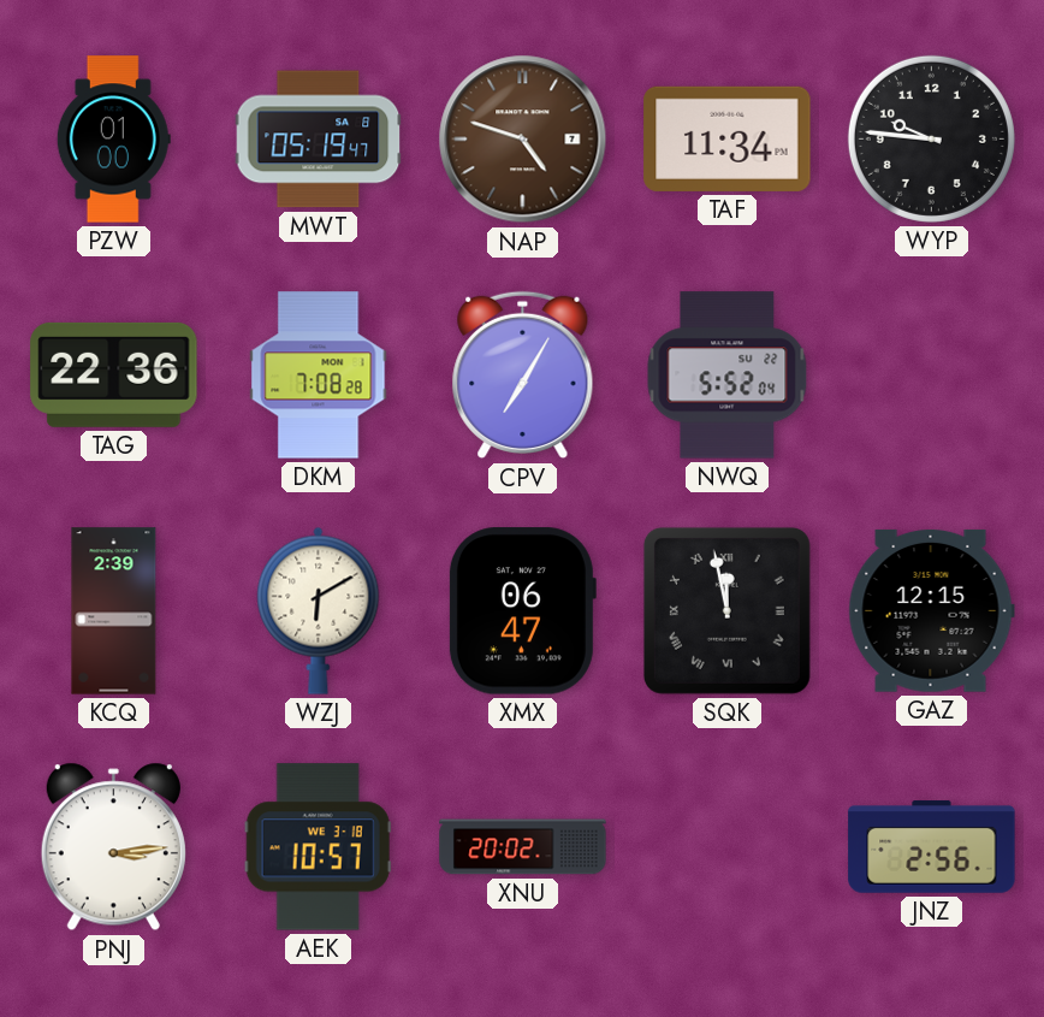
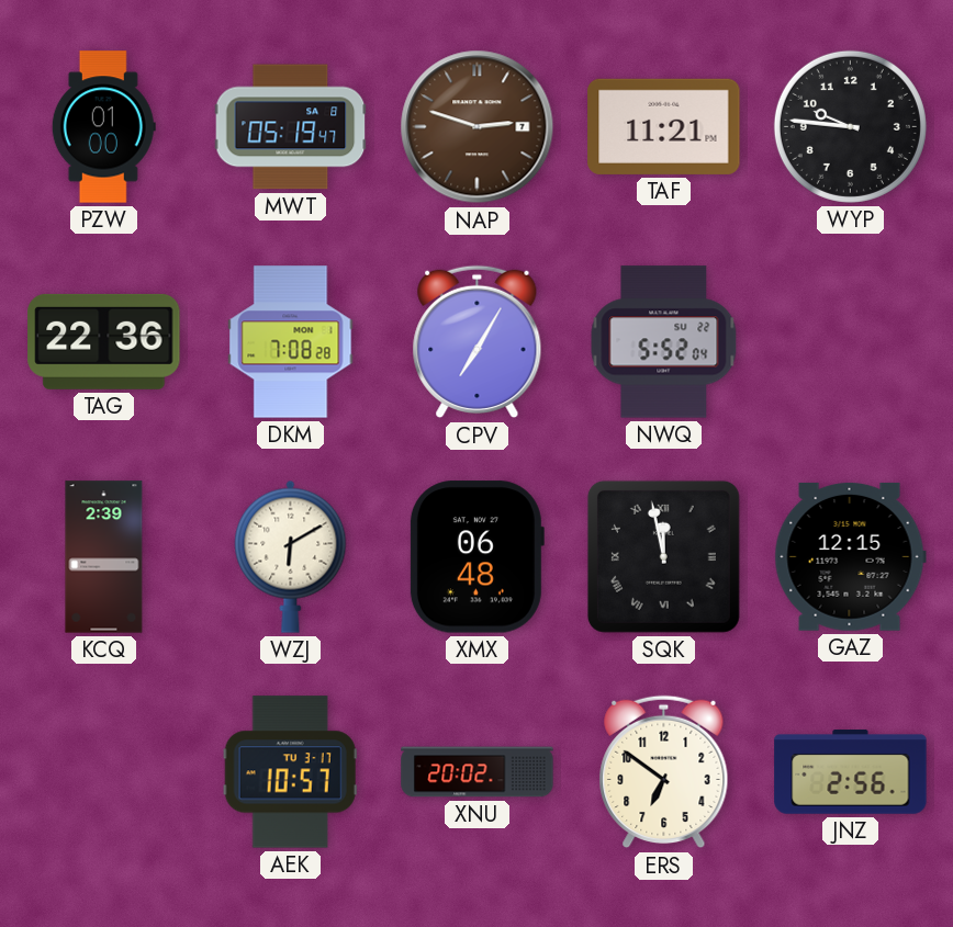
NAP: 4:48 -> 2:48
TAF: 11:34 -> 11:21
XMX: 06:47 -> 06:48
PNJ: 3:14 -> none
AEK date: WE 3-18 -> TU 3-17
ERS: none -> 6:51
